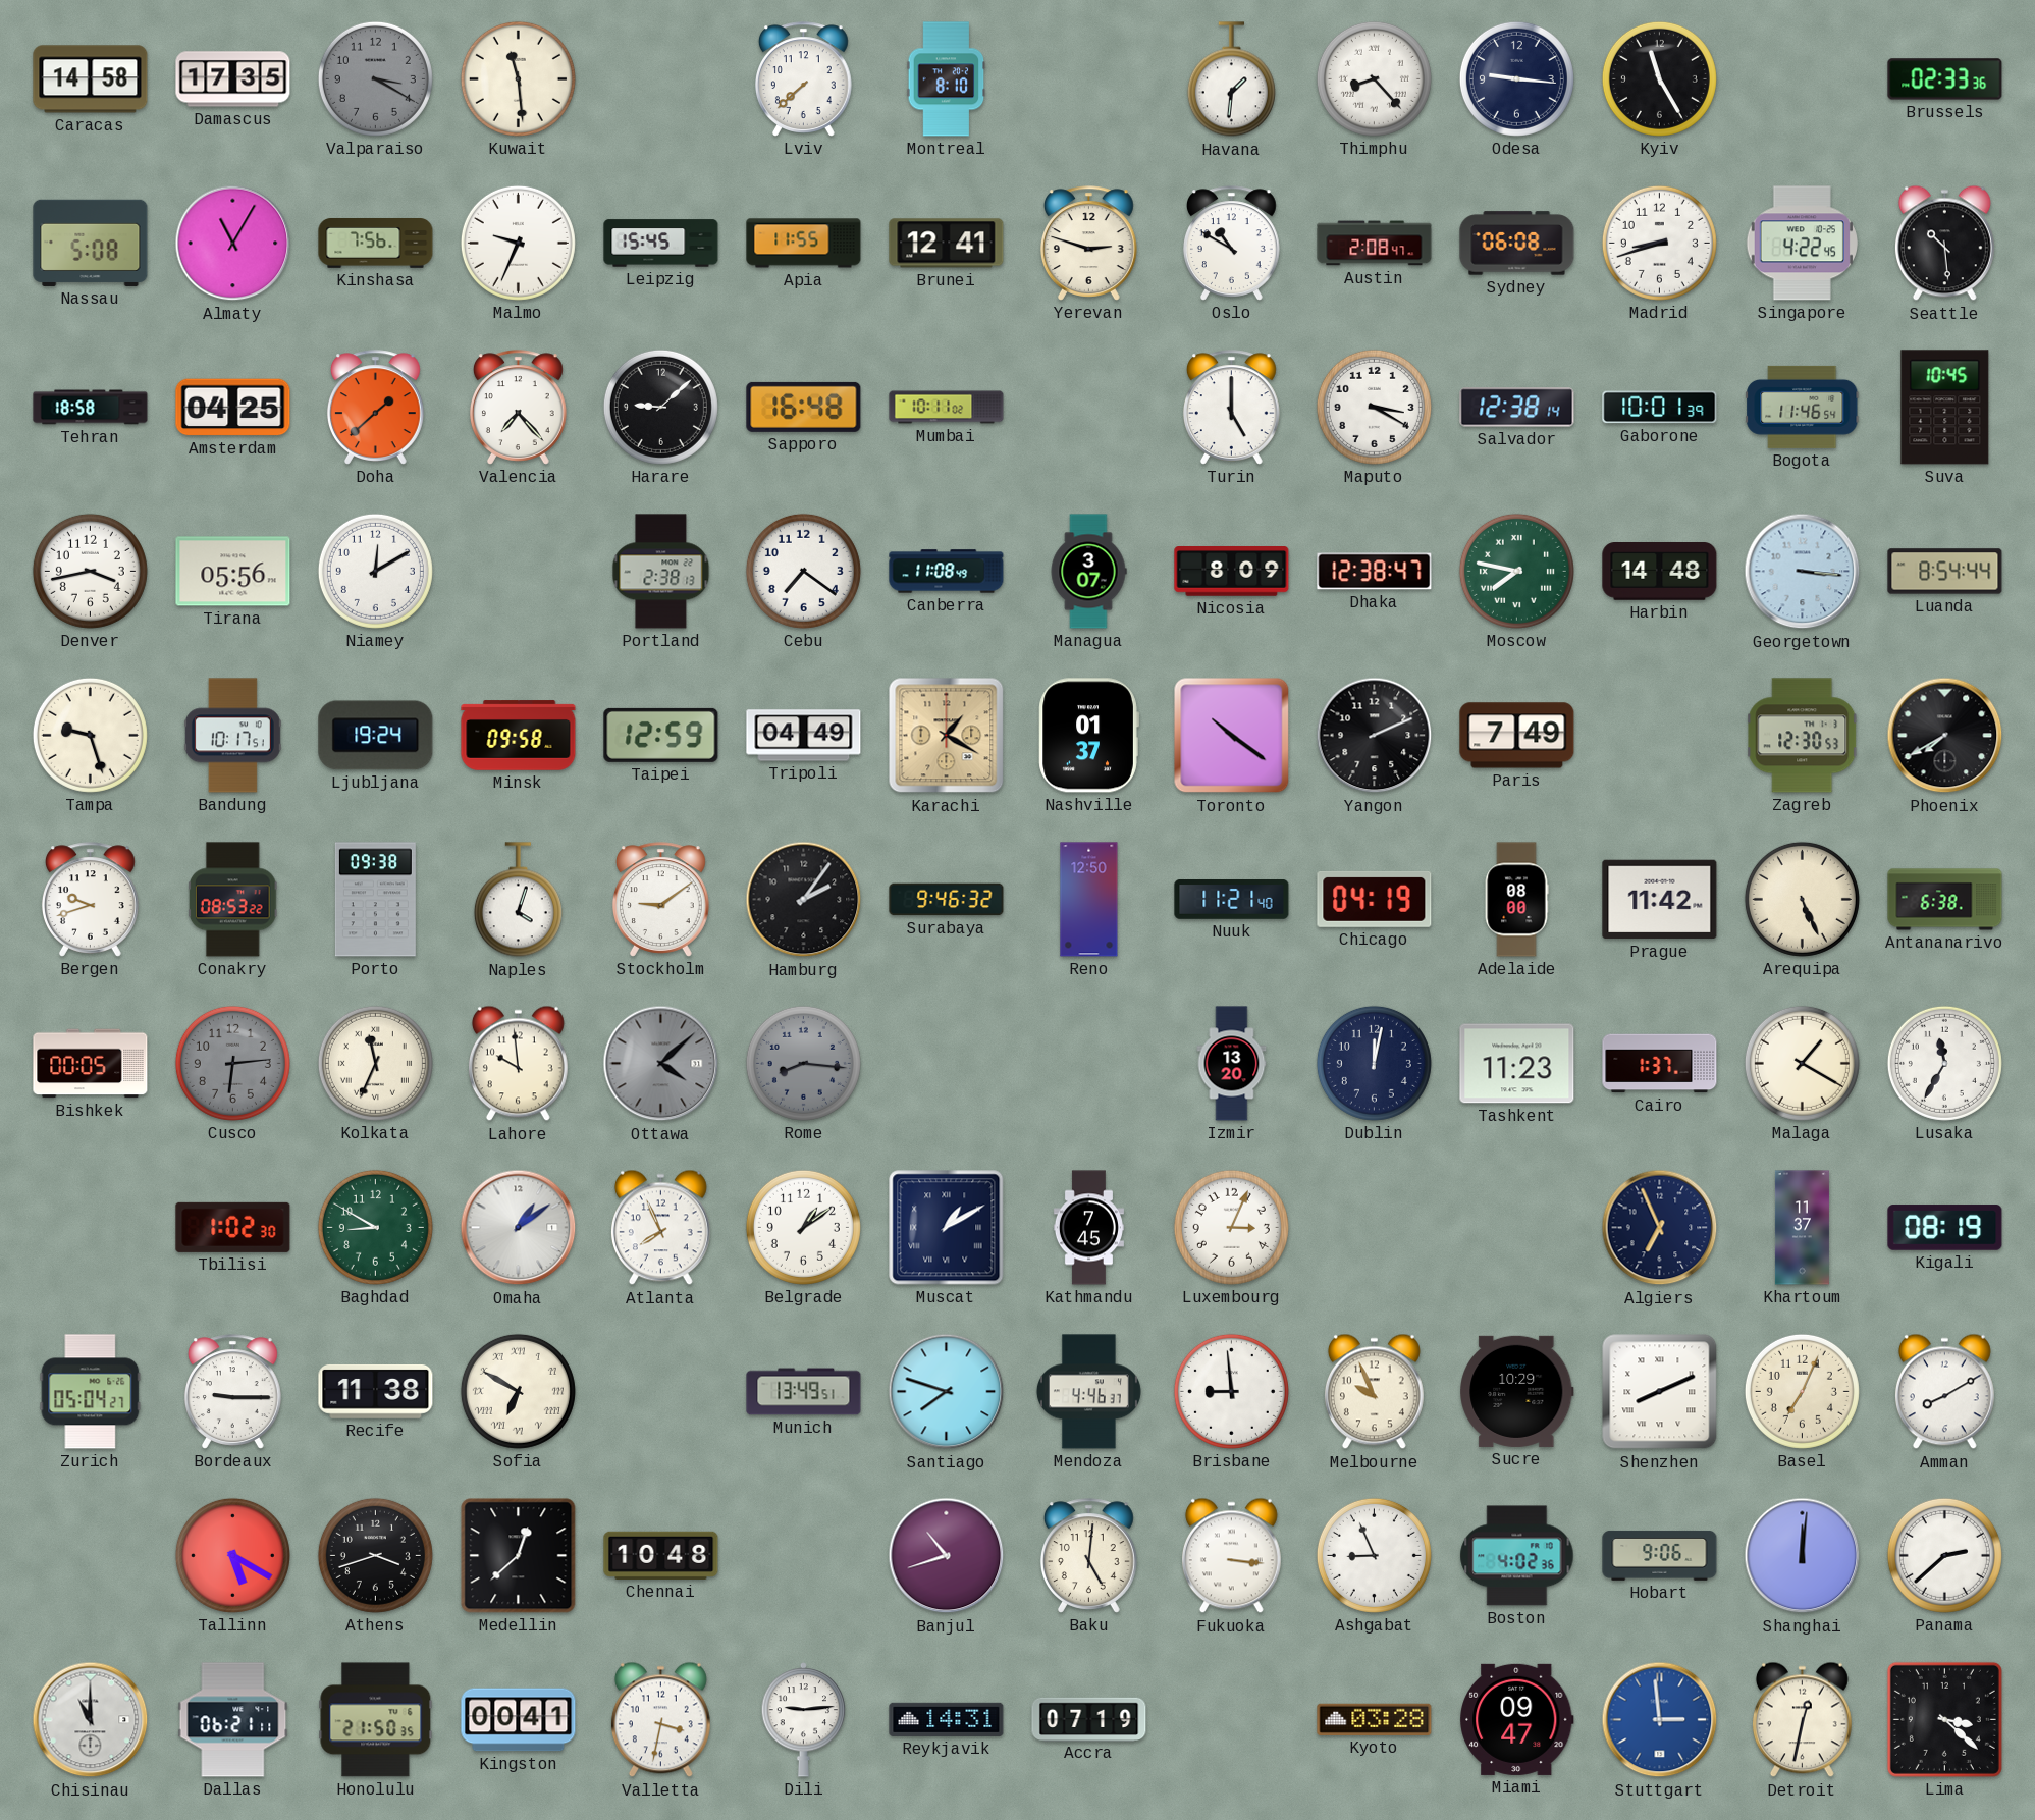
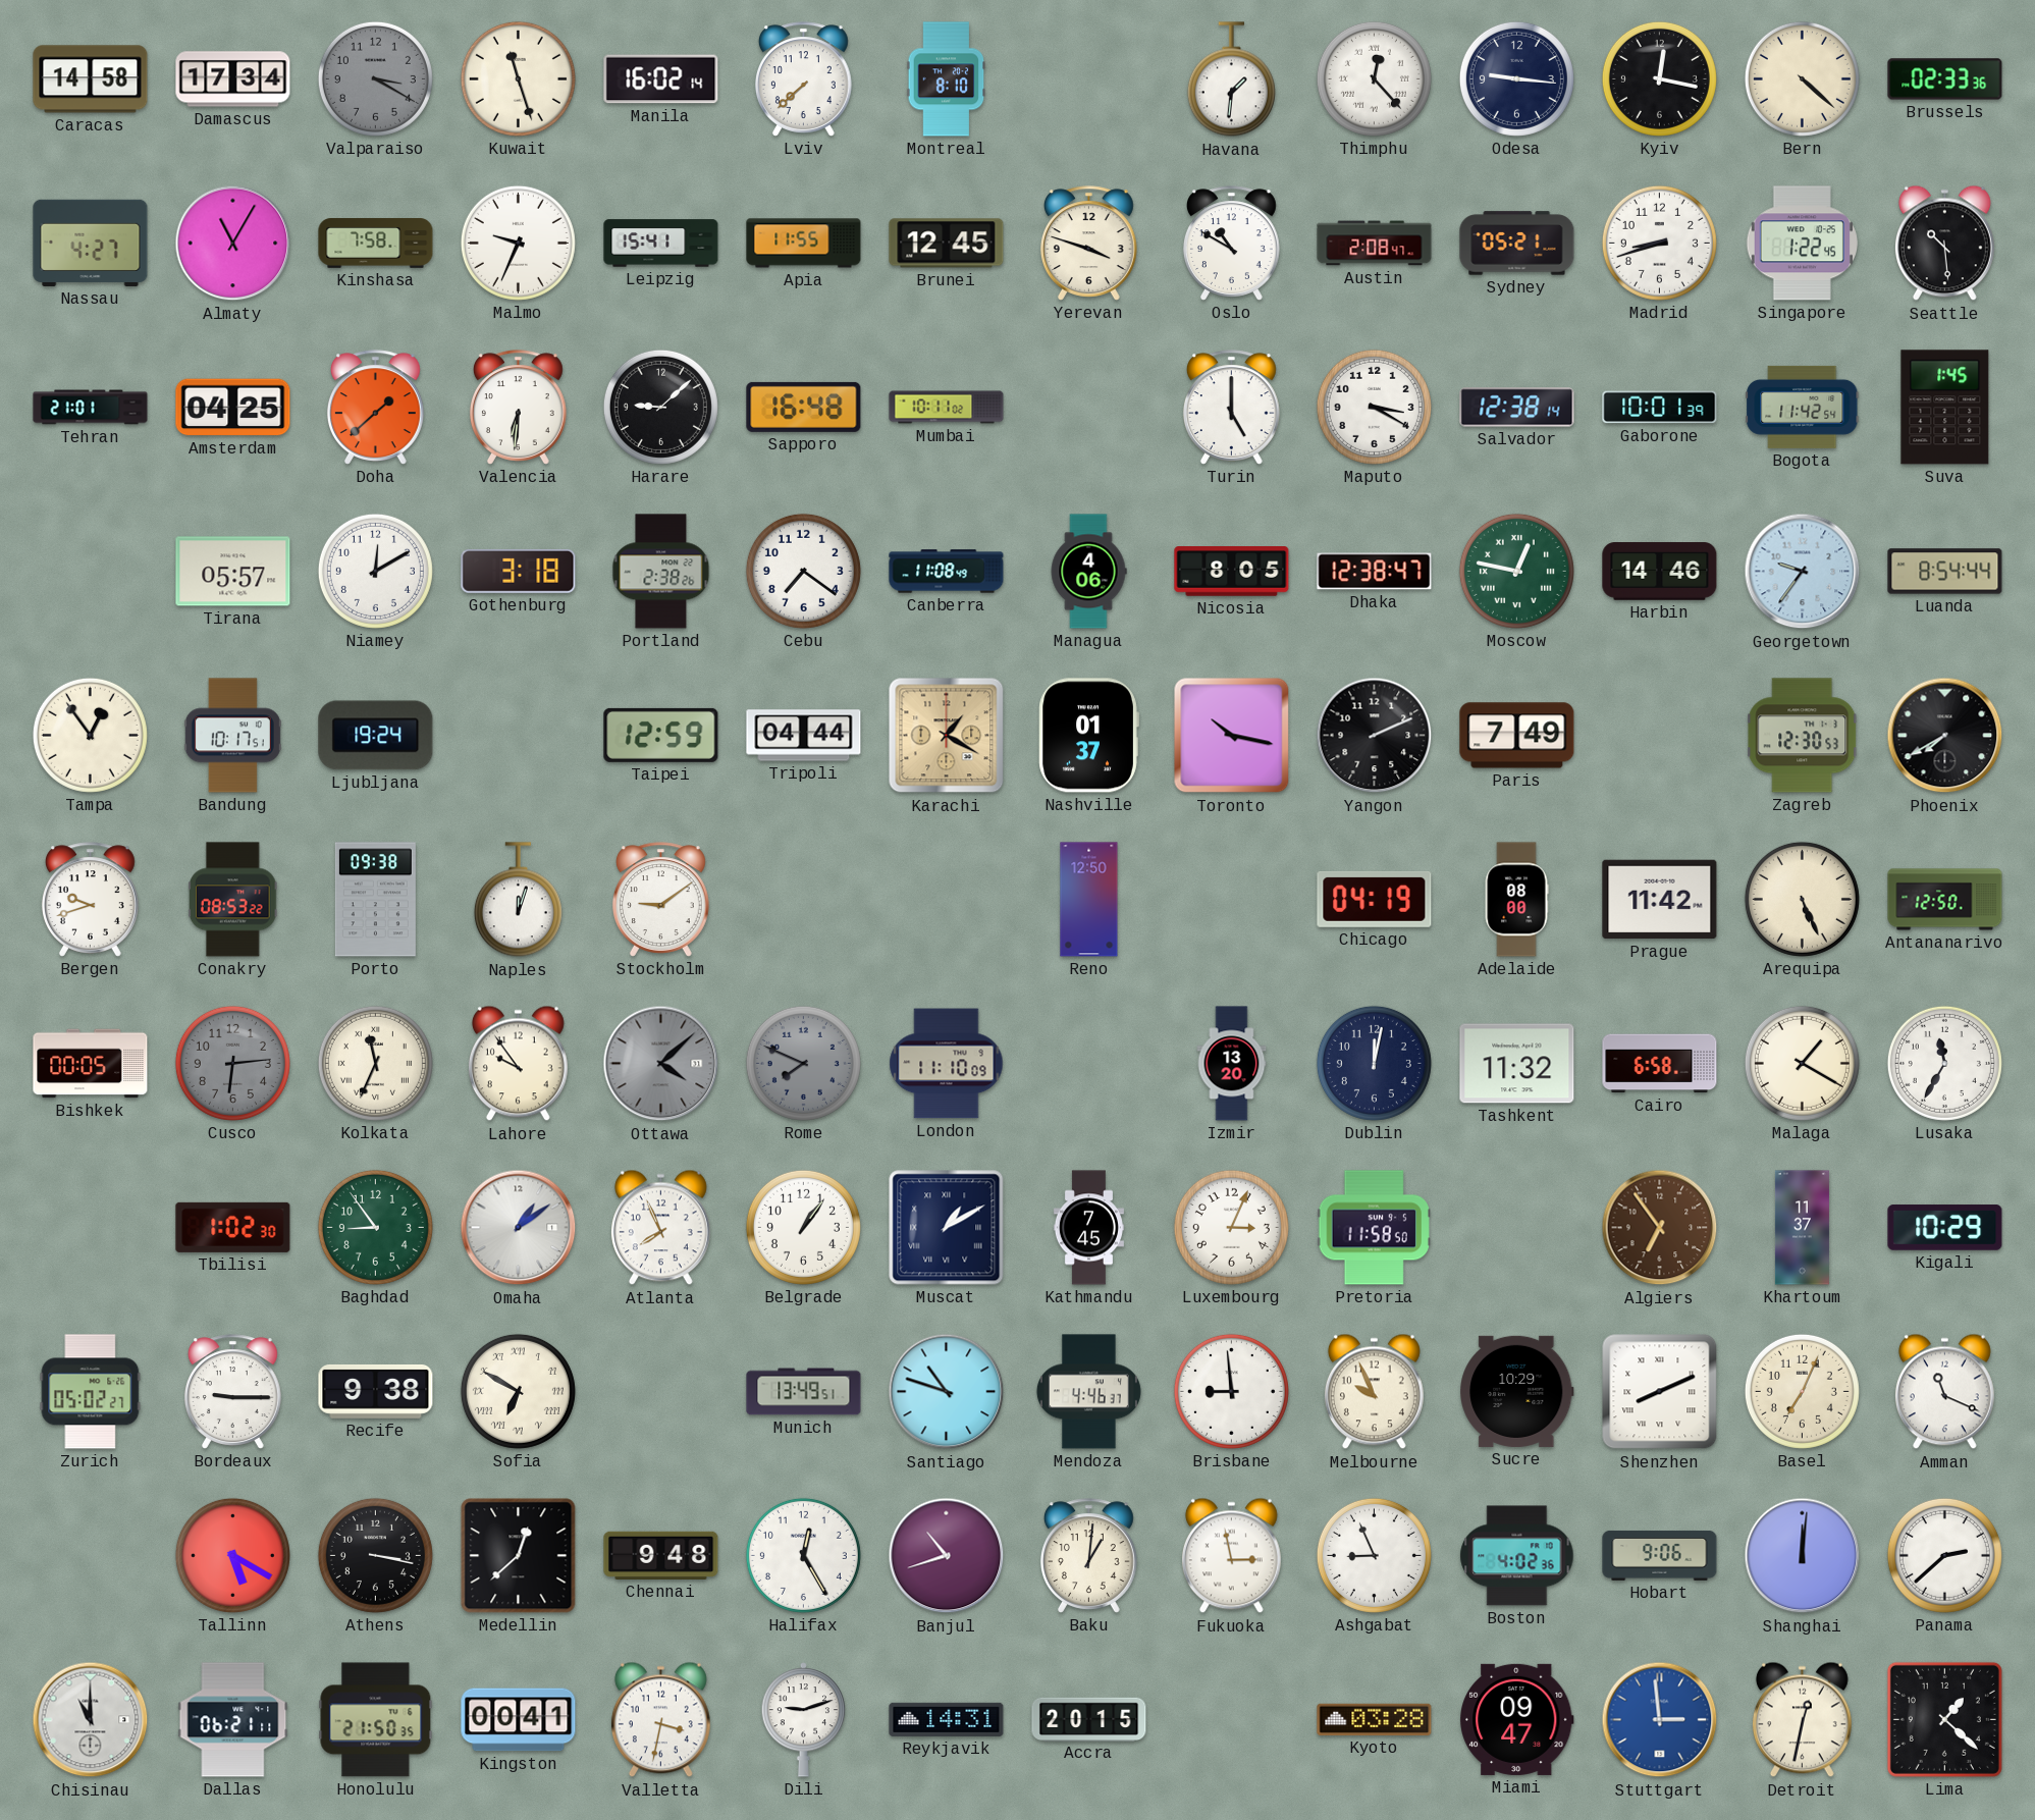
Damascus: 17:35 -> 17:34
Kuwait: 11:29 -> 11:27
Manila: none -> 16:02
Thimphu: 8:23 -> 12:23
Kyiv: 11:25 -> 12:17
Bern: none -> 4:22
Nassau: 5:08 -> 4:27
Kinshasa: 7:56 -> 7:58
Leipzig: 15:45 -> 15:41
Brunei: 12:41 -> 12:45
Yerevan: 2:48 -> 3:48
Sydney: 06:08 -> 05:21
Singapore: 4:22 -> 1:22
Tehran: 18:58 -> 21:01
Valencia: 7:23 -> 6:31
Bogota: 11:46 -> 11:42
Suva: 10:45 -> 1:45
Denver: 3:43 -> none
Tirana: 05:56 -> 05:57
Gothenburg: none -> 3:18
Portland: 2:38:13 -> 2:38:26
Managua: 3:07 -> 4:06
Nicosia: 8:09 -> 8:05
Moscow: 7:47 -> 12:47
Harbin: 14:48 -> 14:46
Georgetown: 3:16 -> 9:36
Tampa: 9:27 -> 12:54
Minsk: 09:58 -> none
Tripoli: 04:49 -> 04:44
Toronto: 10:21 -> 10:17
Naples: 4:03 -> 12:03
Hamburg: 2:06 -> none
Surabaya: 9:46 -> none
Nuuk: 11:21 -> none
Antananarivo: 6:38 -> 12:50
Lahore: 9:59 -> 9:54
Rome: 8:16 -> 7:49
London: none -> 11:10
Tashkent: 11:23 -> 11:32
Cairo: 1:37 -> 6:58
Baghdad: 8:50 -> 8:54
Belgrade: 1:09 -> 1:06
Pretoria: none -> 11:58
Algiers: 6:56 -> 6:54
Algiers dial: navy -> brown
Kigali: 08:19 -> 10:29
Zurich: 05:04 -> 05:02
Recife: 11:38 -> 9:38
Santiago: 7:48 -> 10:48
Amman: 8:10 -> 11:19
Athens: 3:42 -> 3:17
Chennai: 10:48 -> 9:48
Halifax: none -> 12:25
Baku: 5:01 -> 1:01
Fukuoka: 3:16 -> 2:58
Dili: 9:14 -> 9:12
Accra: 07:19 -> 20:15
Lima: 3:22 -> 1:22
